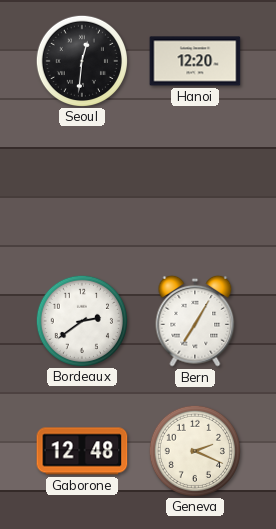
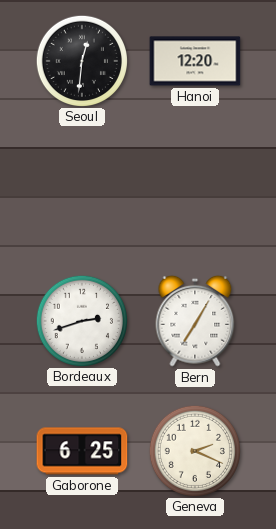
Bordeaux: 2:39 -> 2:42
Gaborone: 12:48 -> 6:25
